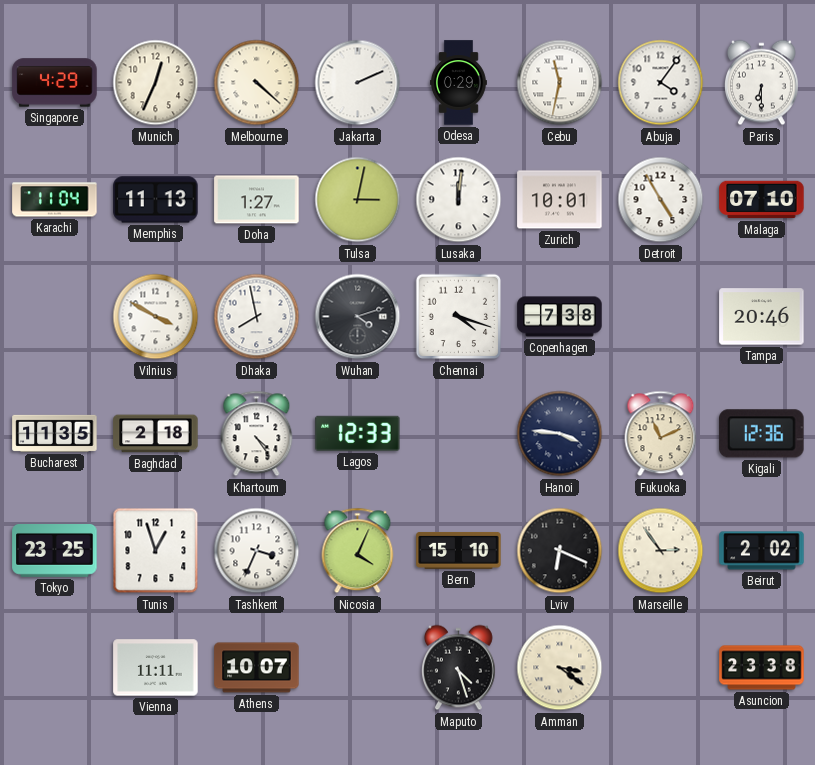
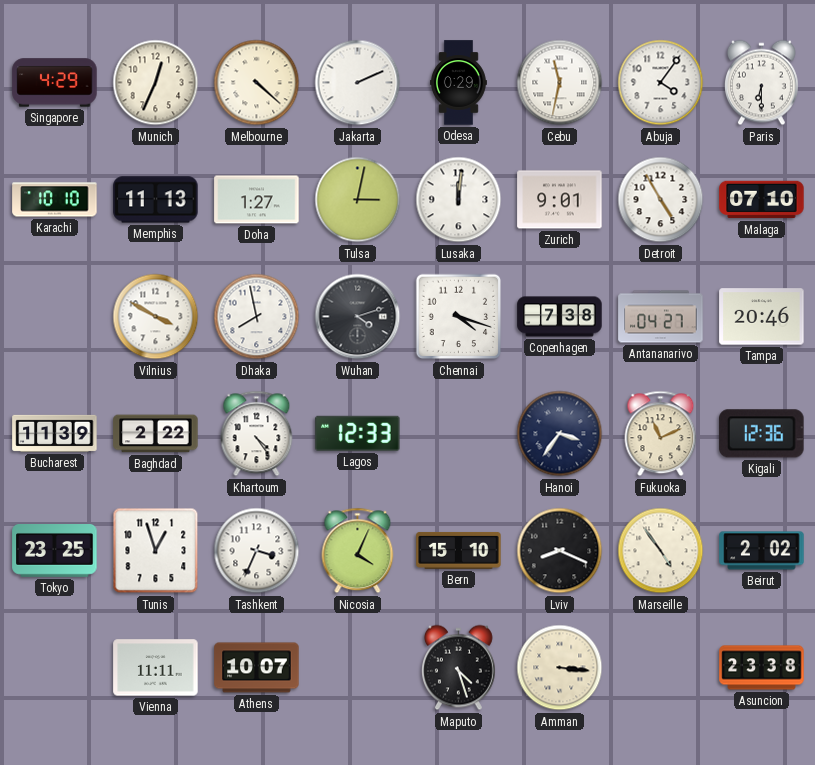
Karachi: 11:04 -> 10:10
Zurich: 10:01 -> 9:01
Antananarivo: none -> 04:27
Bucharest: 11:35 -> 11:39
Baghdad: 2:18 -> 2:22
Hanoi: 3:46 -> 3:36
Lviv: 6:19 -> 8:19
Marseille: 2:54 -> 4:54
Amman: 3:21 -> 3:16
